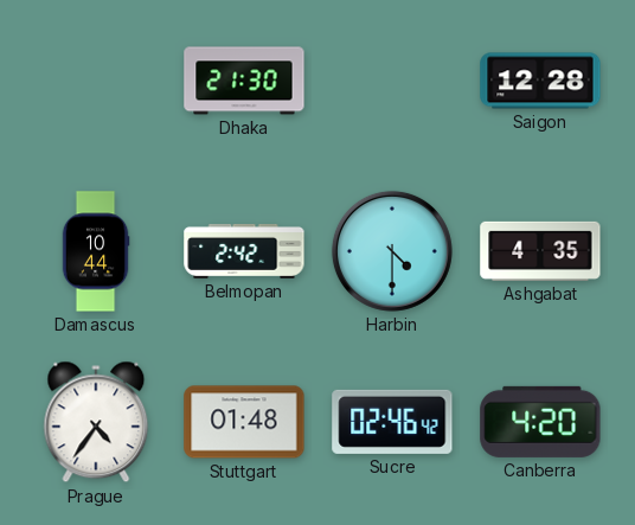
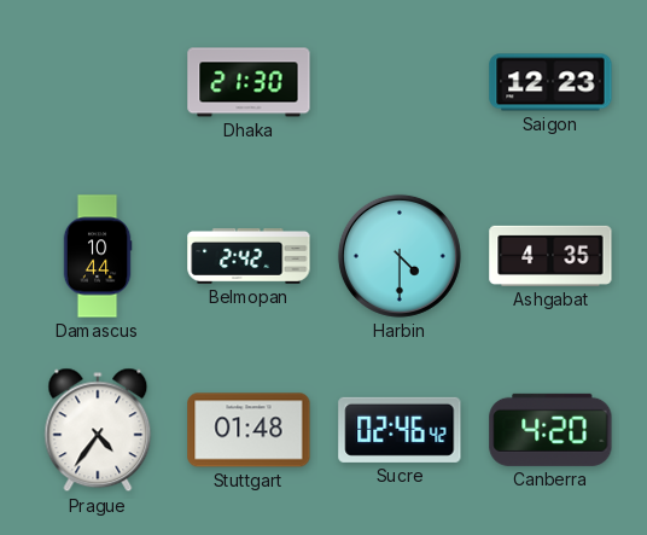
Saigon: 12:28 -> 12:23
